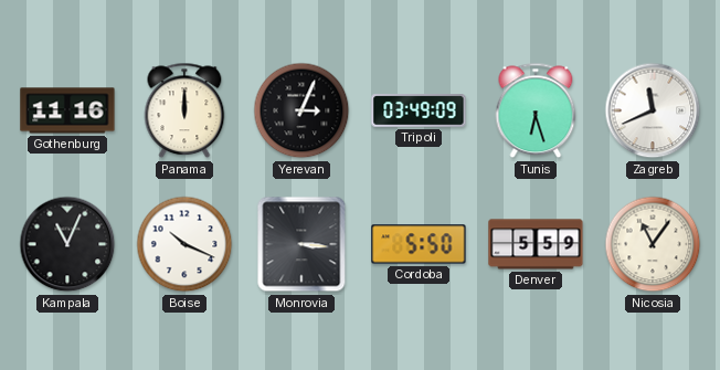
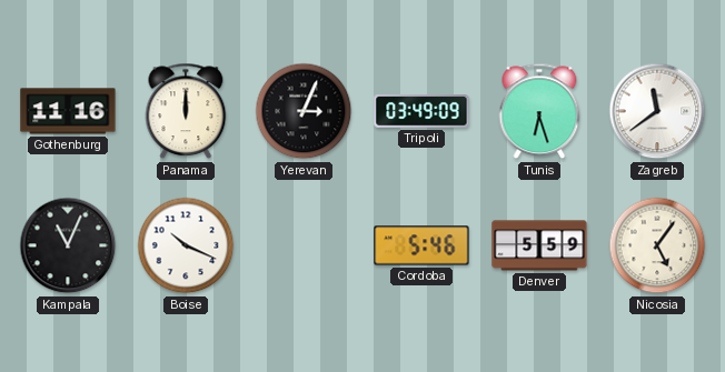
Zagreb: 11:41 -> 11:39
Monrovia: 3:16 -> none
Cordoba: 5:50 -> 5:46
Nicosia: 11:06 -> 5:06
